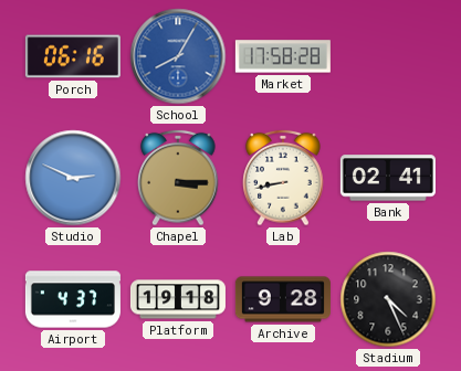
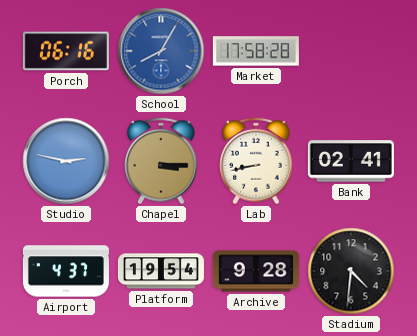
Studio: 2:49 -> 2:47
Platform: 19:18 -> 19:54
Stadium: 4:26 -> 4:31
